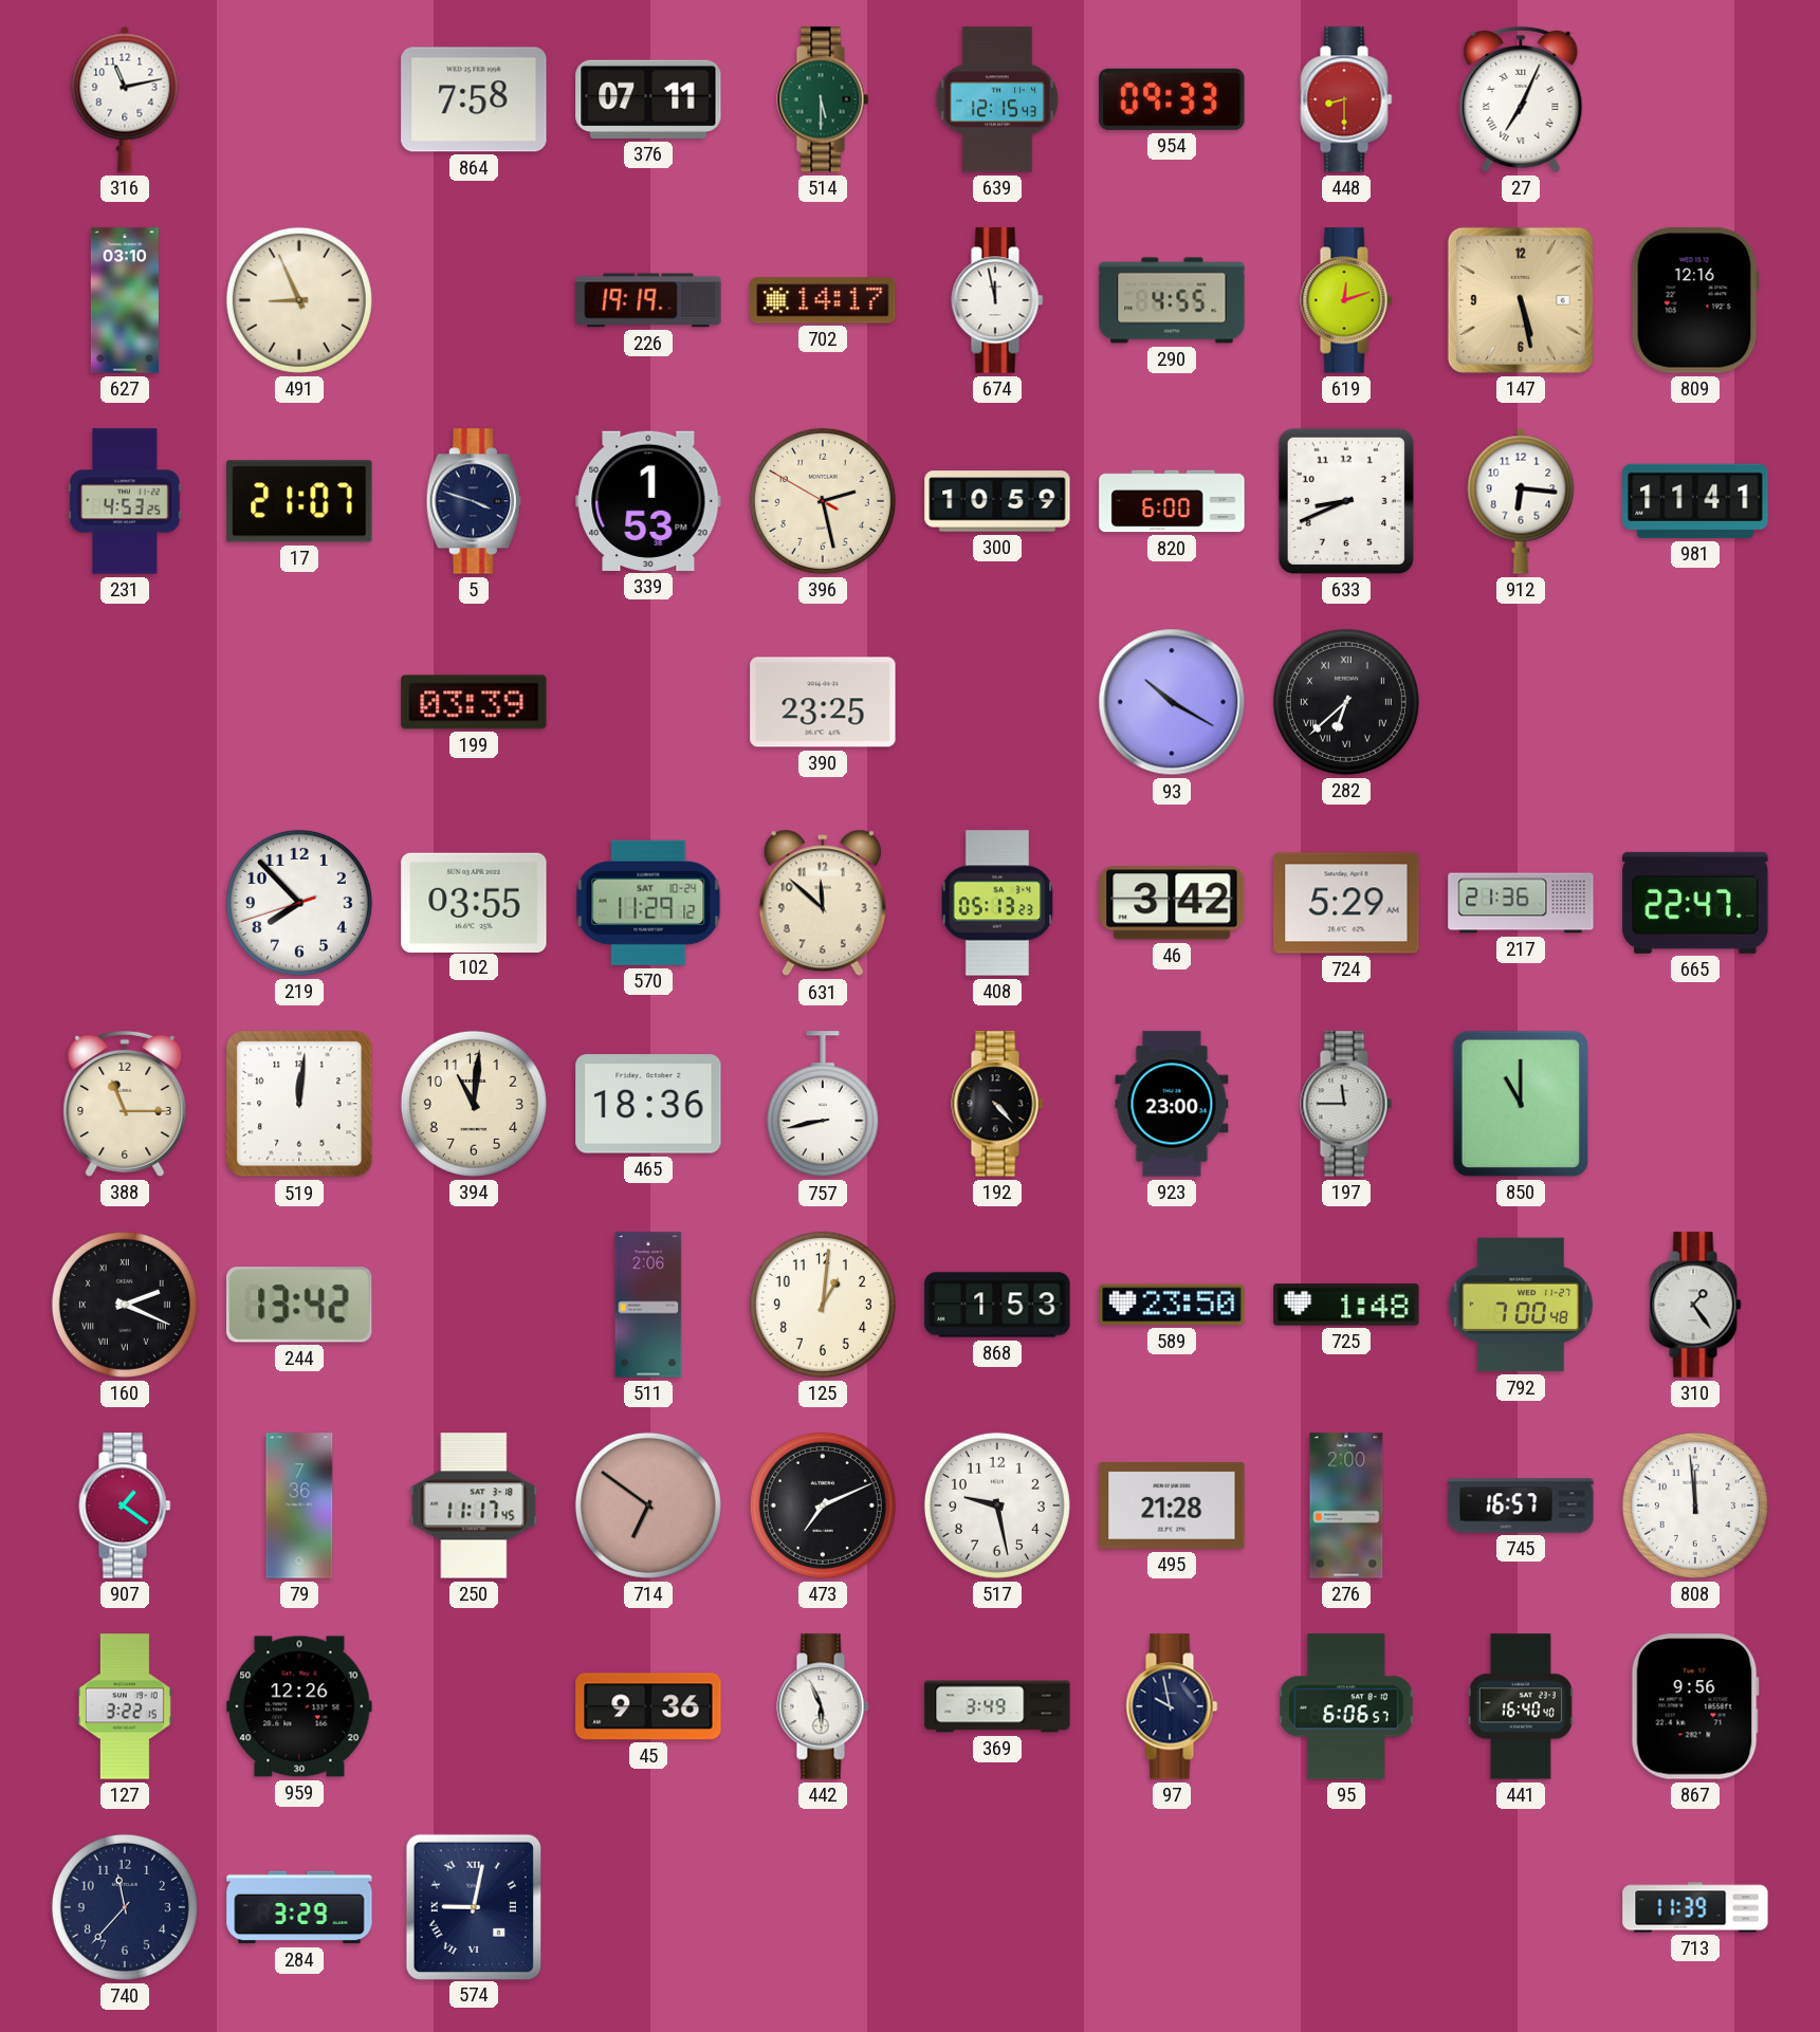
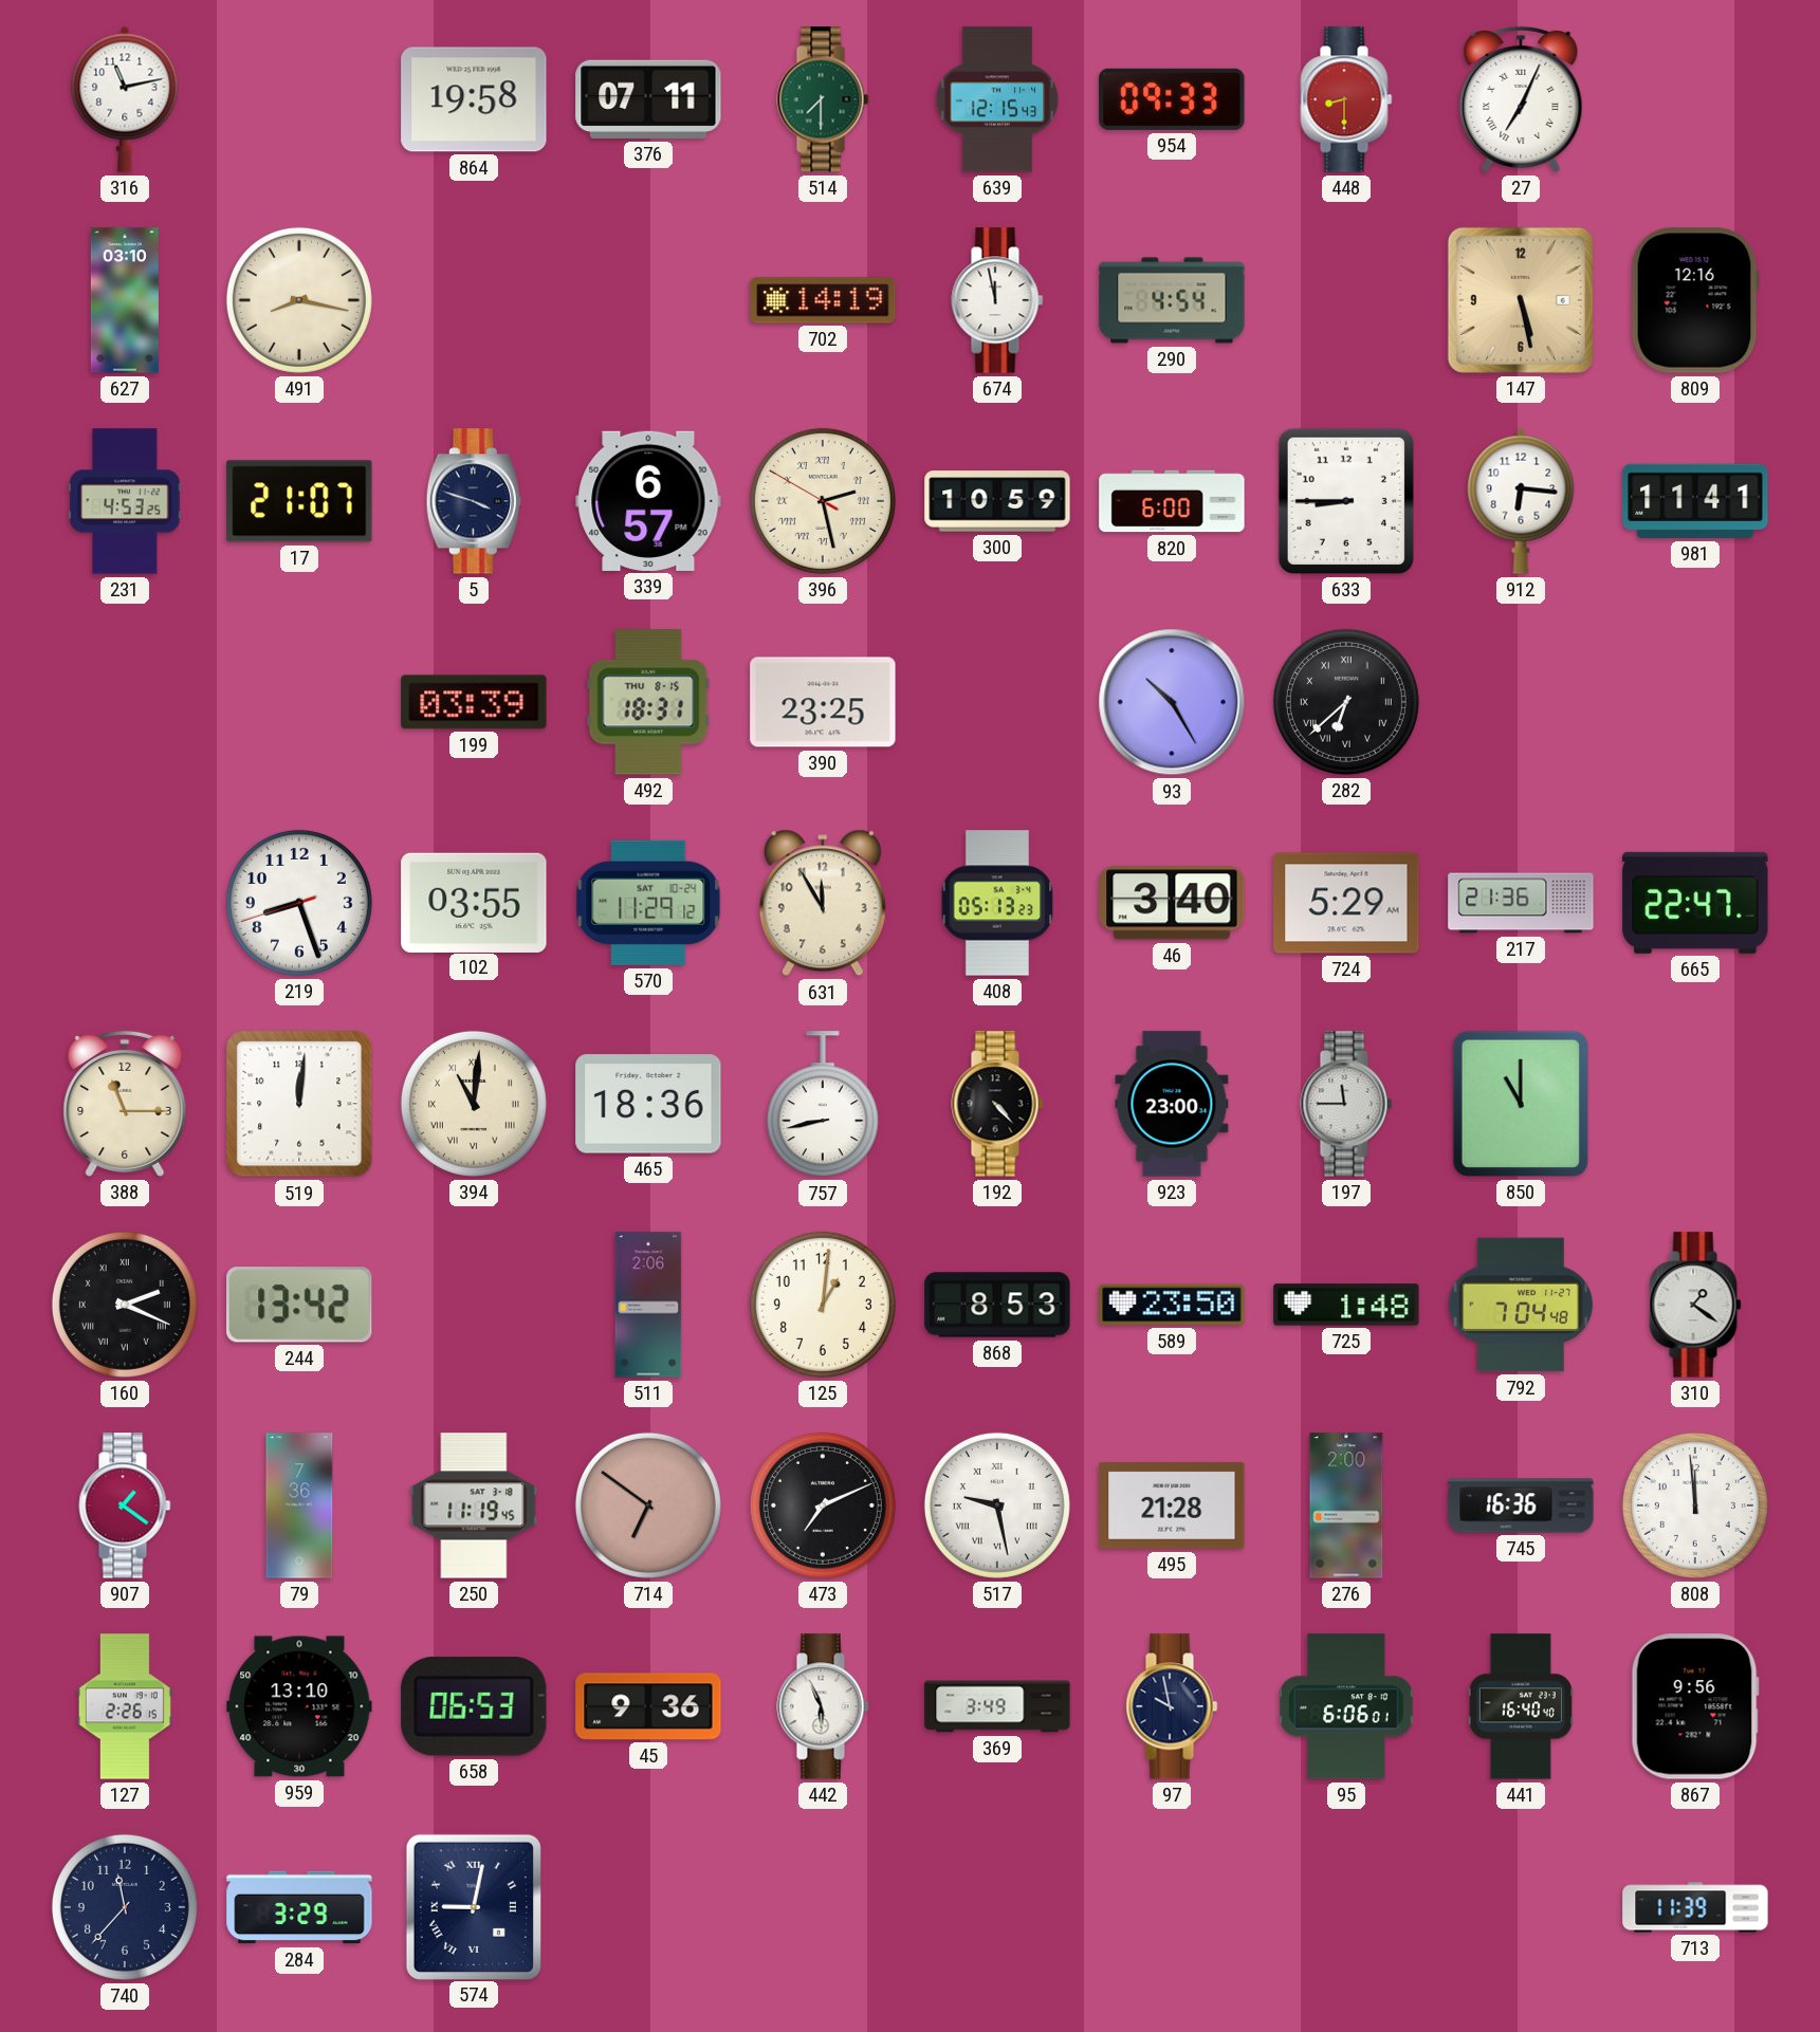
864: 7:58 -> 19:58
514: 5:30 -> 7:30
491: 8:56 -> 8:17
226: 19:19 -> none
702: 14:17 -> 14:19
290: 4:55 -> 4:54
619: 12:12 -> none
339: 1:53 -> 6:57
396 numerals: Arabic -> Roman
633: 8:41 -> 8:45
492: none -> 18:31
93: 10:20 -> 10:25
219: 7:52 -> 8:26
631: 11:52 -> 11:55
46: 3:42 -> 3:40
394 numerals: Arabic -> Roman
868: 1:53 -> 8:53
792: 7:00 -> 7:04
310: 1:24 -> 1:21
250: 11:17 -> 11:19
517 numerals: Arabic -> Roman
745: 16:57 -> 16:36
127: 3:22 -> 2:26
959: 12:26 -> 13:10
658: none -> 06:53
95: 6:06:57 -> 6:06:01
